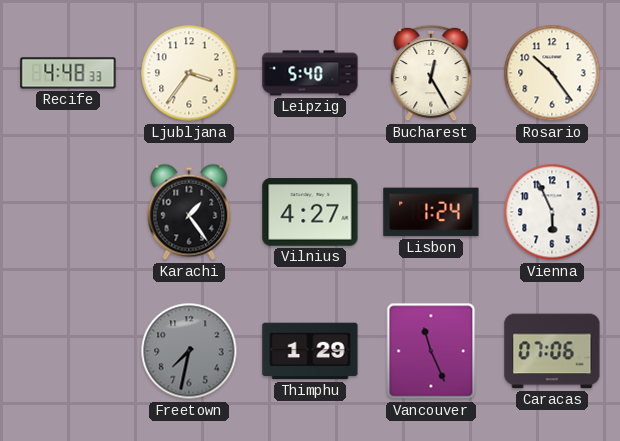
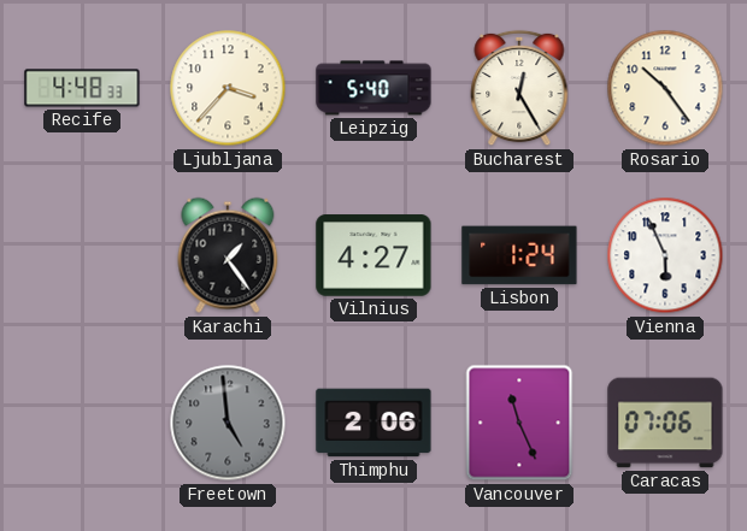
Ljubljana: 3:36 -> 3:37
Freetown: 7:32 -> 4:59
Thimphu: 1:29 -> 2:06
